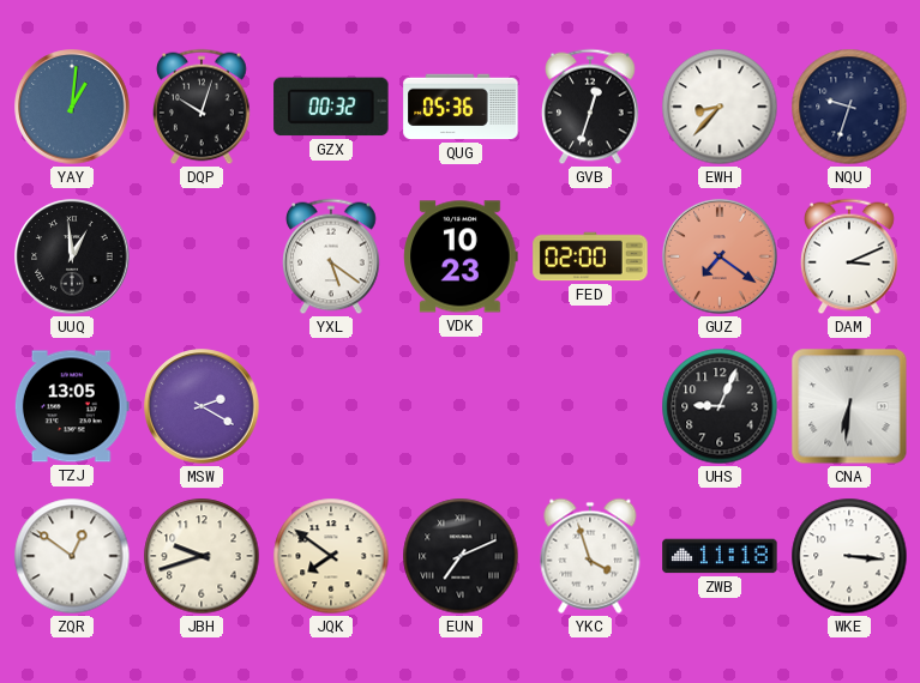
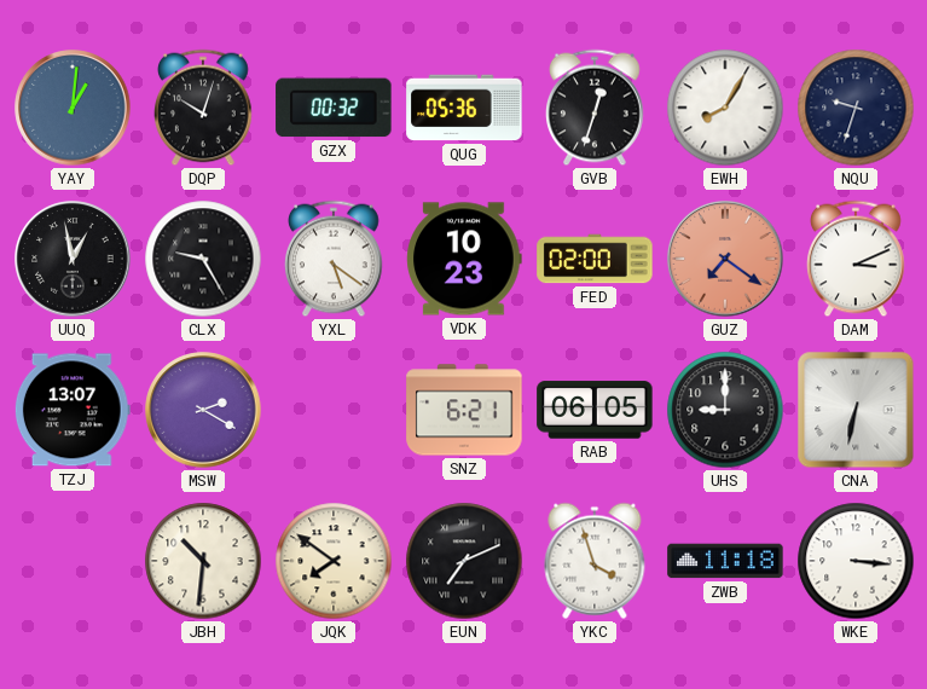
EWH: 8:37 -> 8:05
UUQ: 12:59 -> 12:58
CLX: none -> 9:25
TZJ: 13:05 -> 13:07
SNZ: none -> 6:21
RAB: none -> 06:05
UHS: 9:04 -> 9:00
CNA: 6:31 -> 6:32
ZQR: 12:51 -> none
JBH: 9:42 -> 10:31
